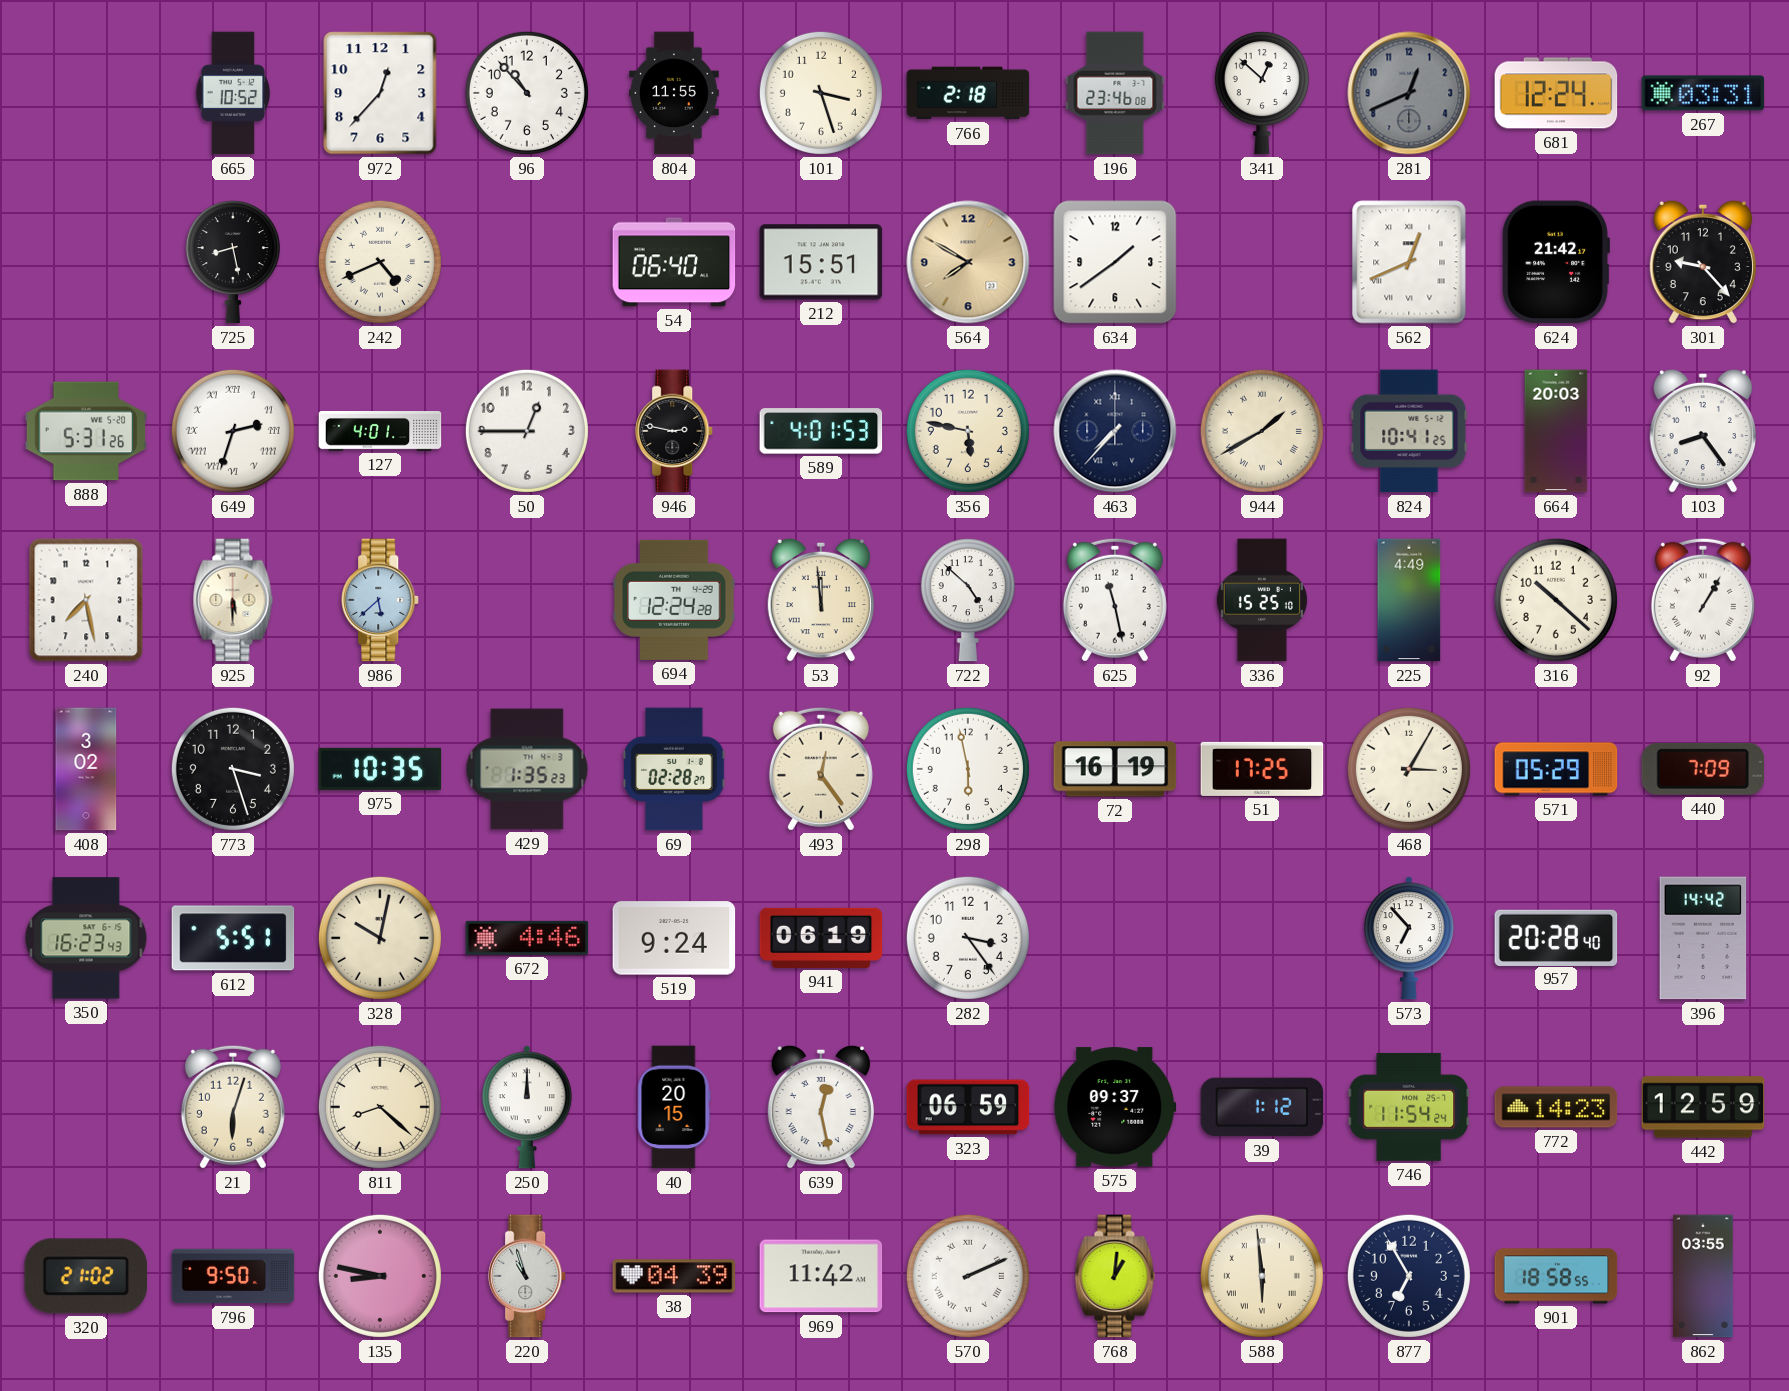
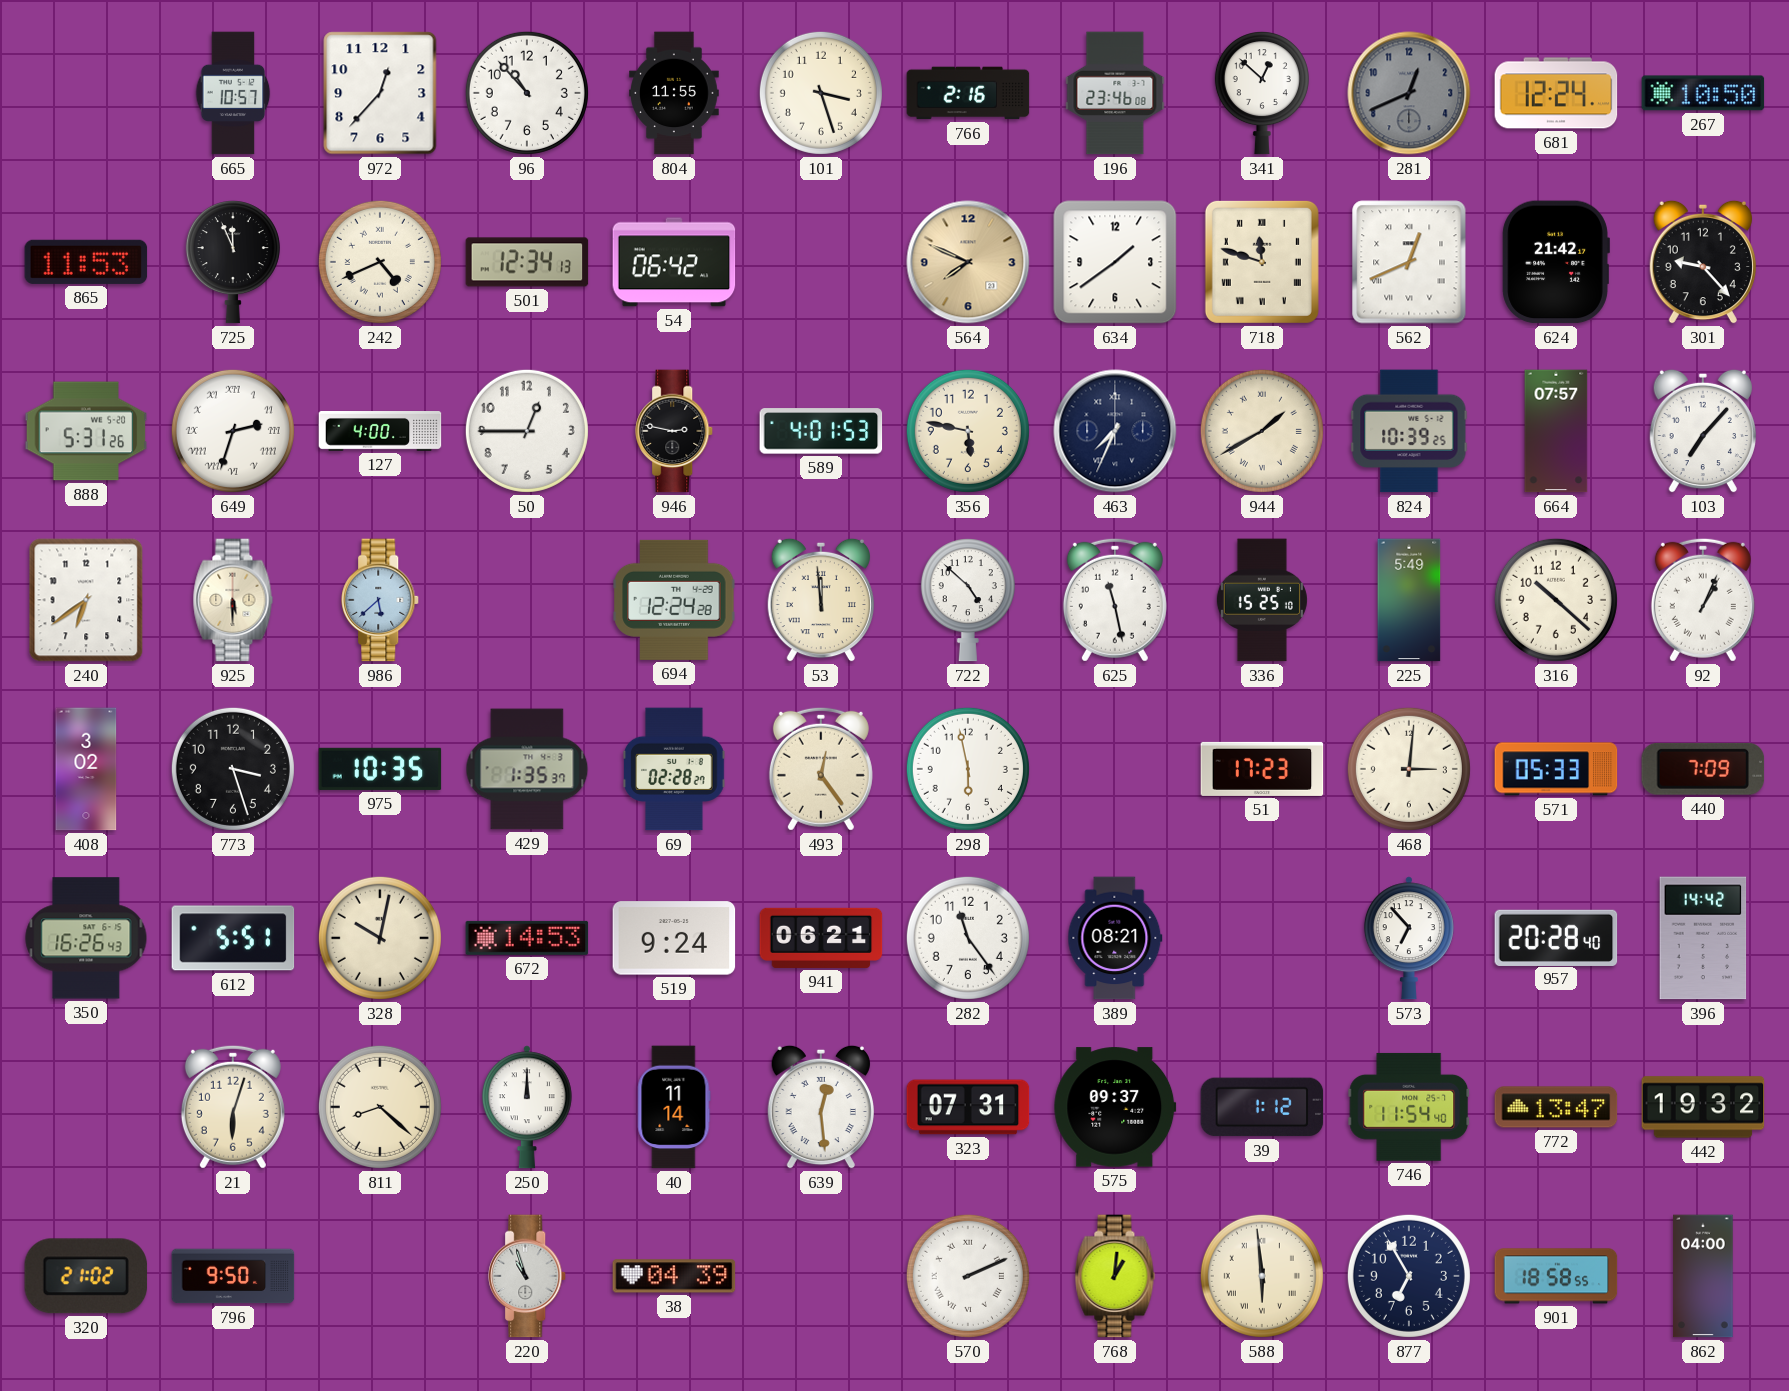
665: 10:52 -> 10:57
766: 2:18 -> 2:16
267: 03:31 -> 10:50
865: none -> 11:53
725: 8:28 -> 11:56
501: none -> 12:34
54: 06:40 -> 06:42
212: 15:51 -> none
564: 7:50 -> 7:49
718: none -> 11:48
127: 4:01 -> 4:00
463: 7:37 -> 7:34
824: 10:41 -> 10:39
664: 20:03 -> 07:57
103: 8:24 -> 7:07
240: 7:28 -> 6:39
225: 4:49 -> 5:49
92: 1:05 -> 1:04
429: 1:35:23 -> 1:35:37
72: 16:19 -> none
51: 17:25 -> 17:23
468: 3:05 -> 3:01
571: 05:29 -> 05:33
350: 16:23 -> 16:26
672: 4:46 -> 14:53
941: 06:19 -> 06:21
282: 3:24 -> 11:24
389: none -> 08:21
40: 20:15 -> 11:14
639: 12:28 -> 12:29
323: 06:59 -> 07:31
746: 11:54:24 -> 11:54:40
772: 14:23 -> 13:47
442: 12:59 -> 19:32
135: 8:47 -> none
969: 11:42 -> none
862: 03:55 -> 04:00
